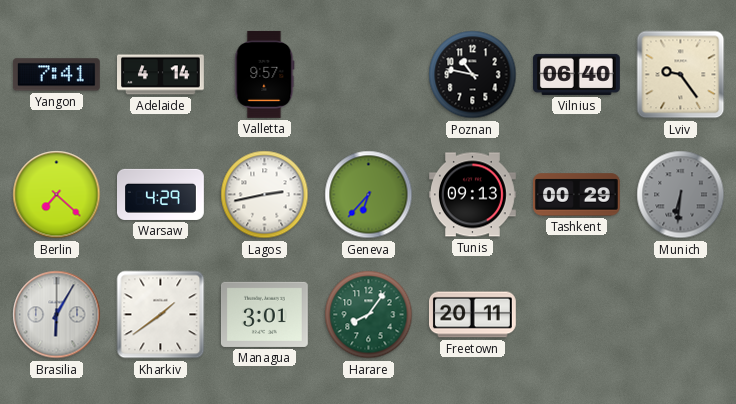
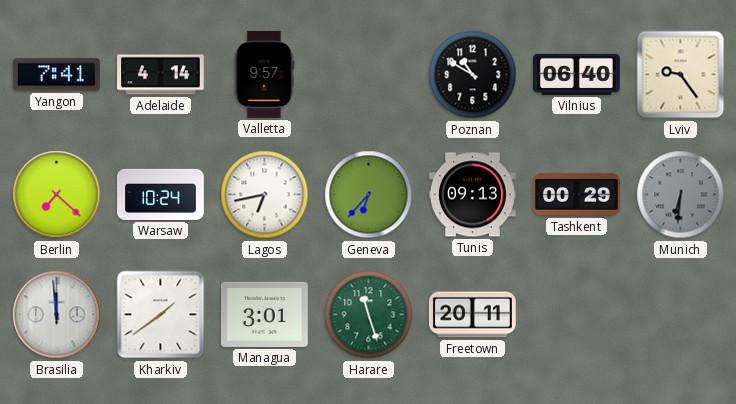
Poznan: 10:47 -> 10:50
Warsaw: 4:29 -> 10:24
Lagos: 2:43 -> 6:43
Brasilia: 6:05 -> 11:59
Harare: 8:06 -> 11:27
